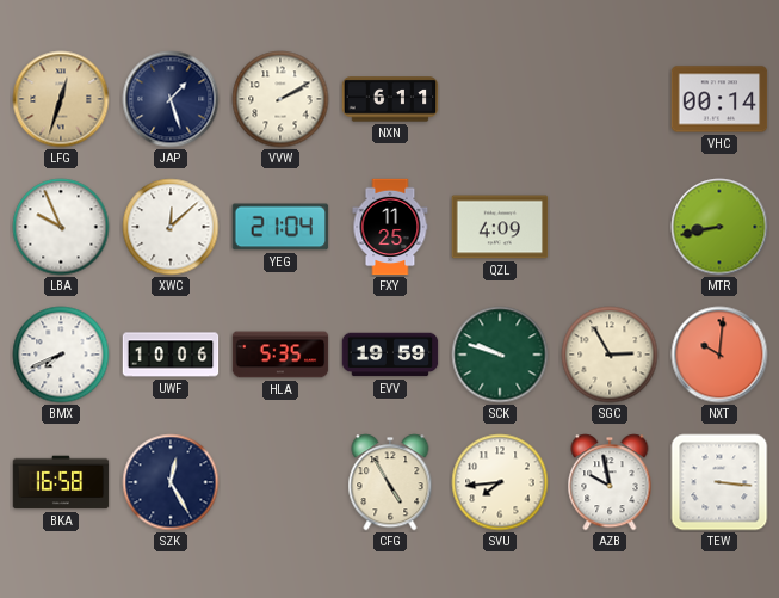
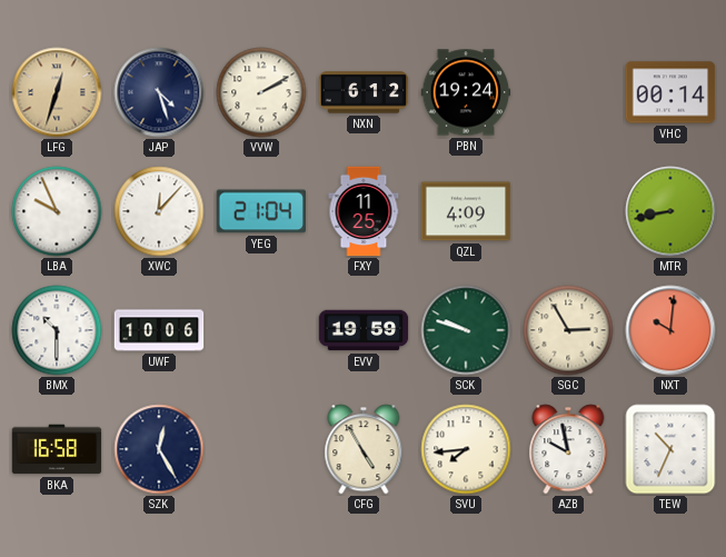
JAP: 1:27 -> 4:27
NXN: 6:11 -> 6:12
PBN: none -> 19:24
XWC: 12:08 -> 12:07
BMX: 7:41 -> 10:30
HLA: 5:35 -> none
TEW: 3:16 -> 10:34
